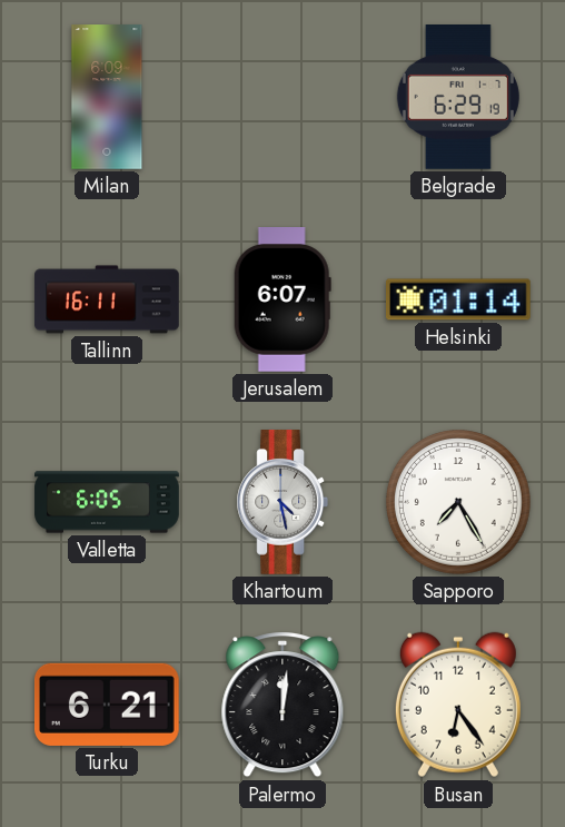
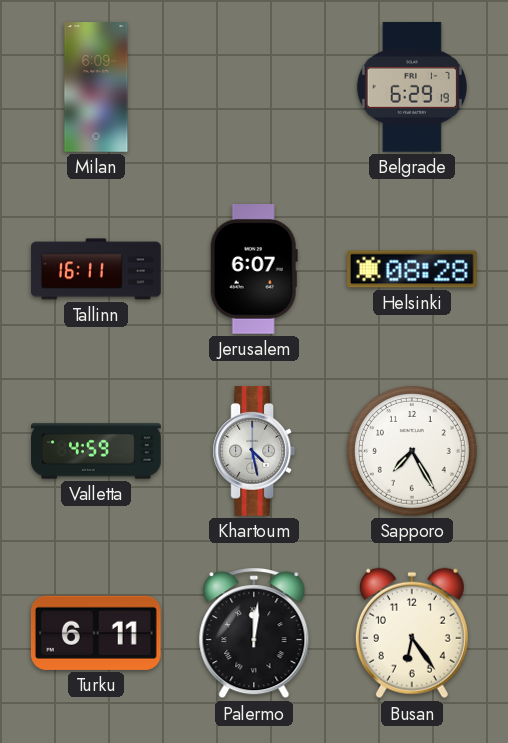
Helsinki: 01:14 -> 08:28
Valletta: 6:05 -> 4:59
Turku: 6:21 -> 6:11
